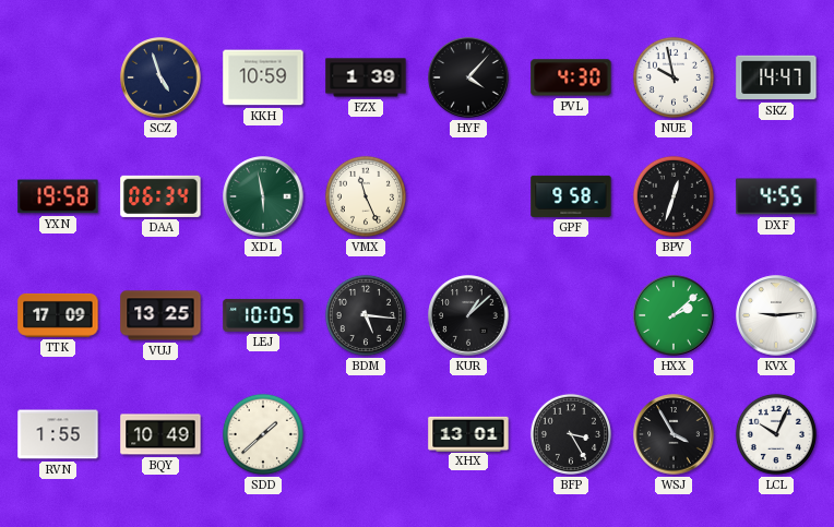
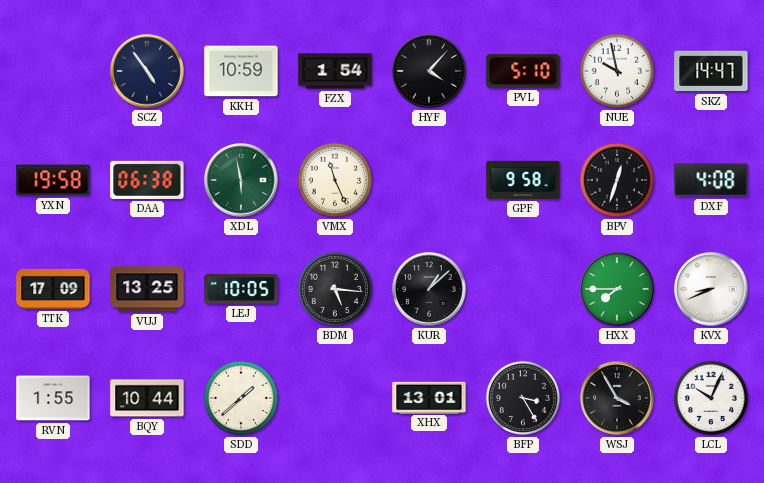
SCZ: 4:57 -> 4:54
FZX: 1:39 -> 1:54
PVL: 4:30 -> 5:10
DAA: 06:34 -> 06:38
DXF: 4:55 -> 4:08
HXX: 2:08 -> 7:45
KVX: 9:14 -> 8:41
BQY: 10:49 -> 10:44
